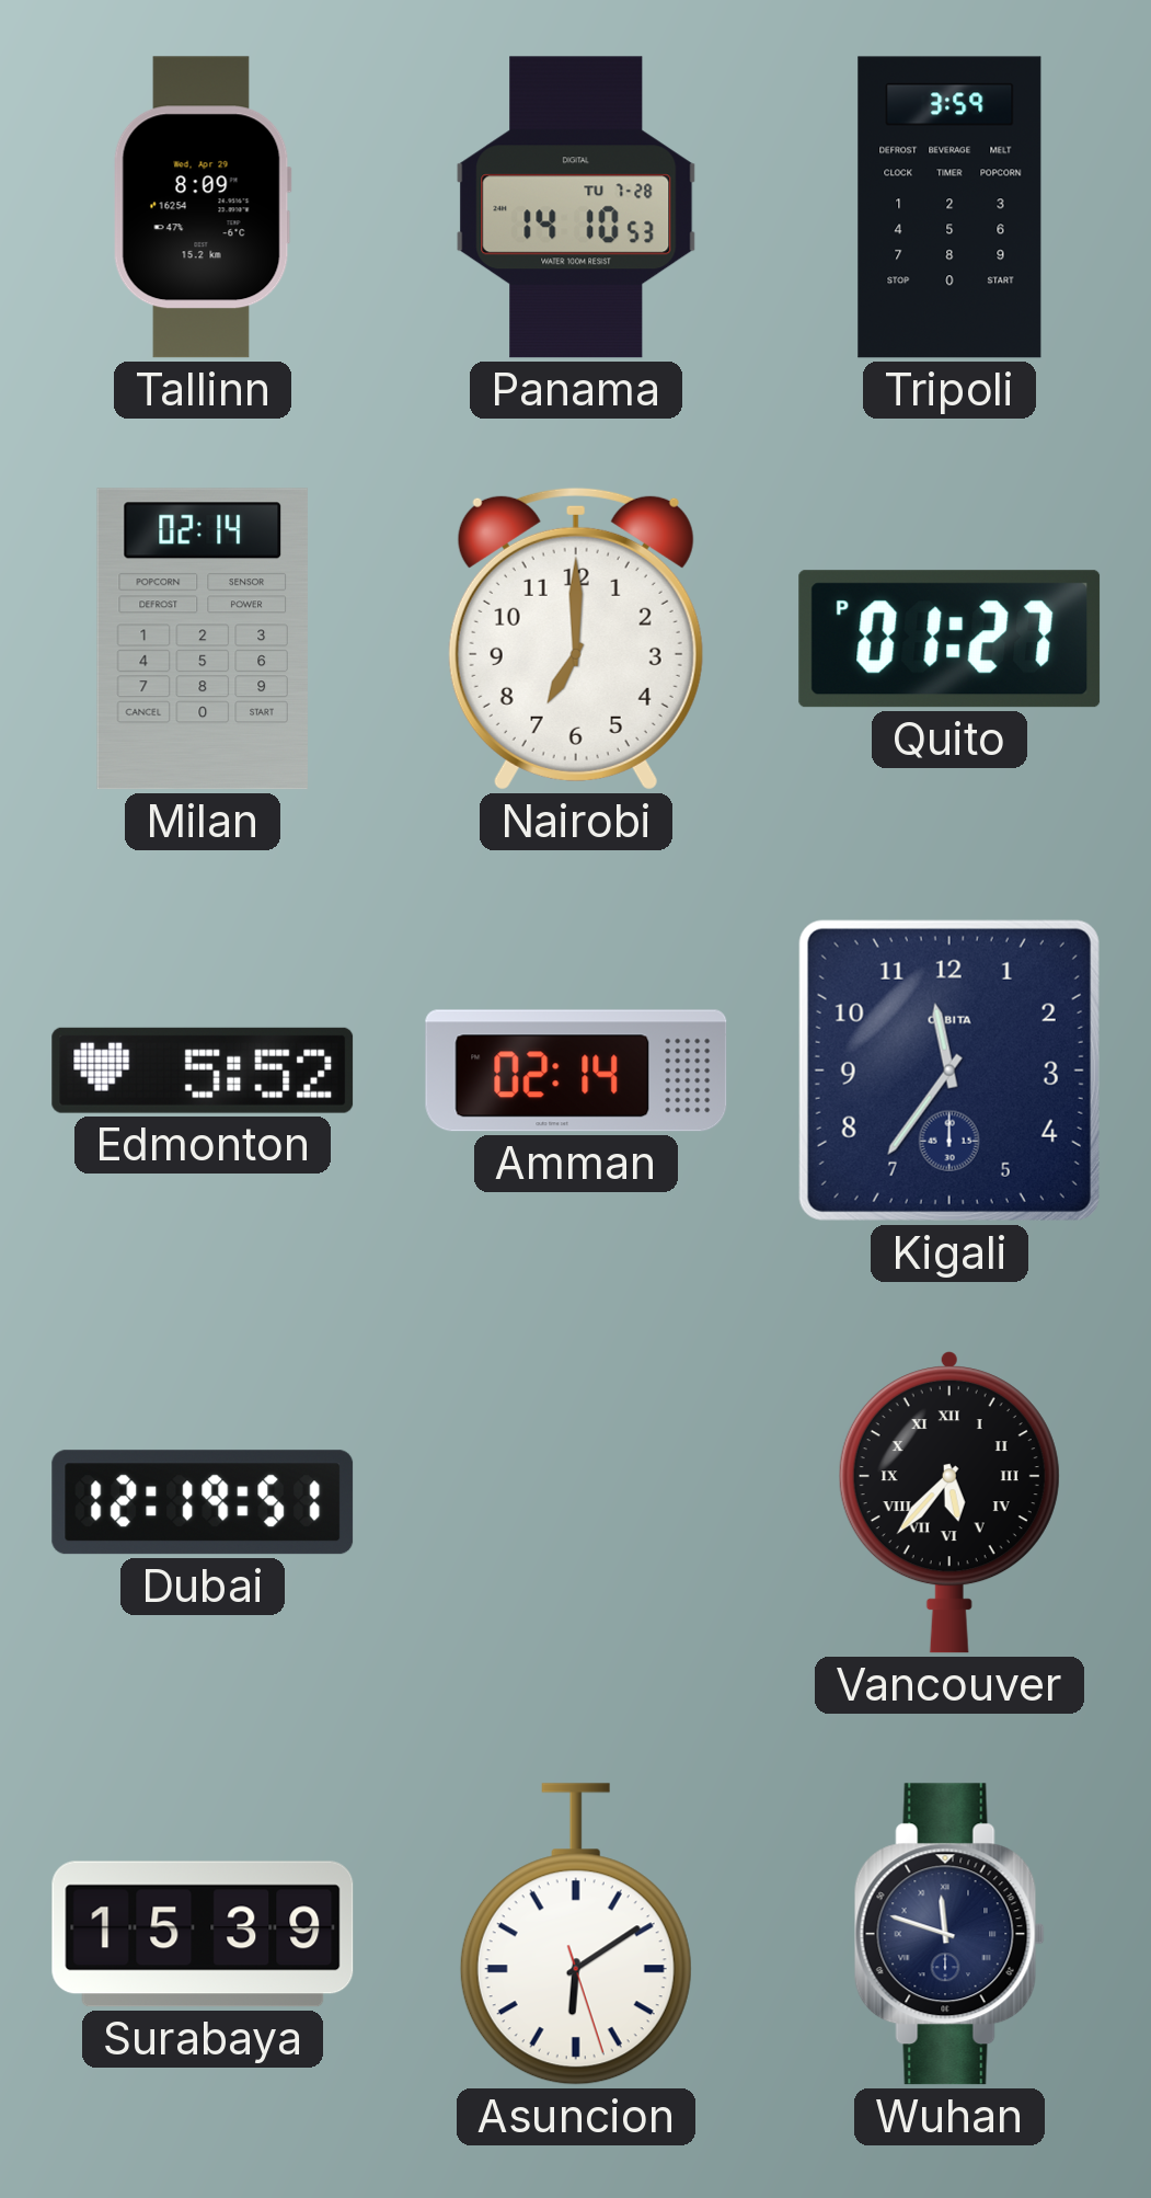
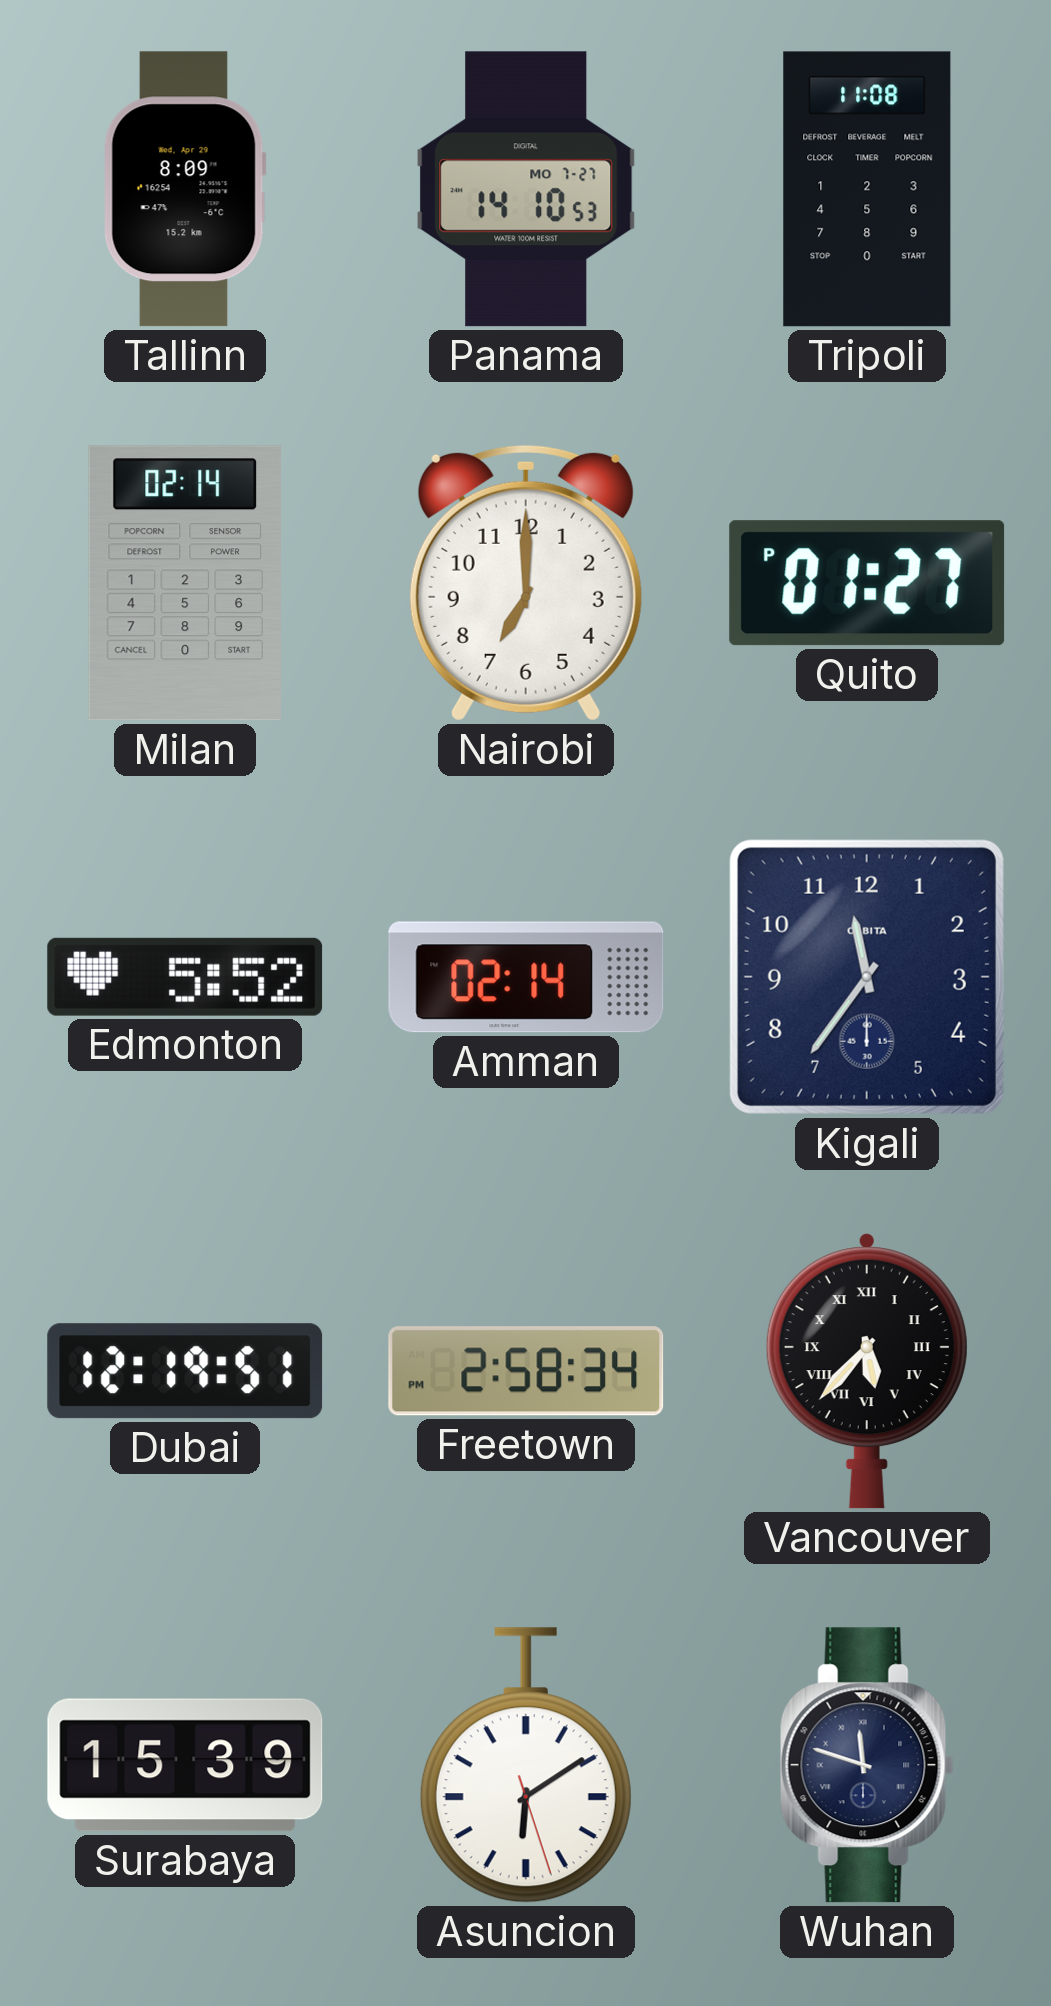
Panama date: TU 7-28 -> MO 7-27
Tripoli: 3:59 -> 11:08
Freetown: none -> 2:58
